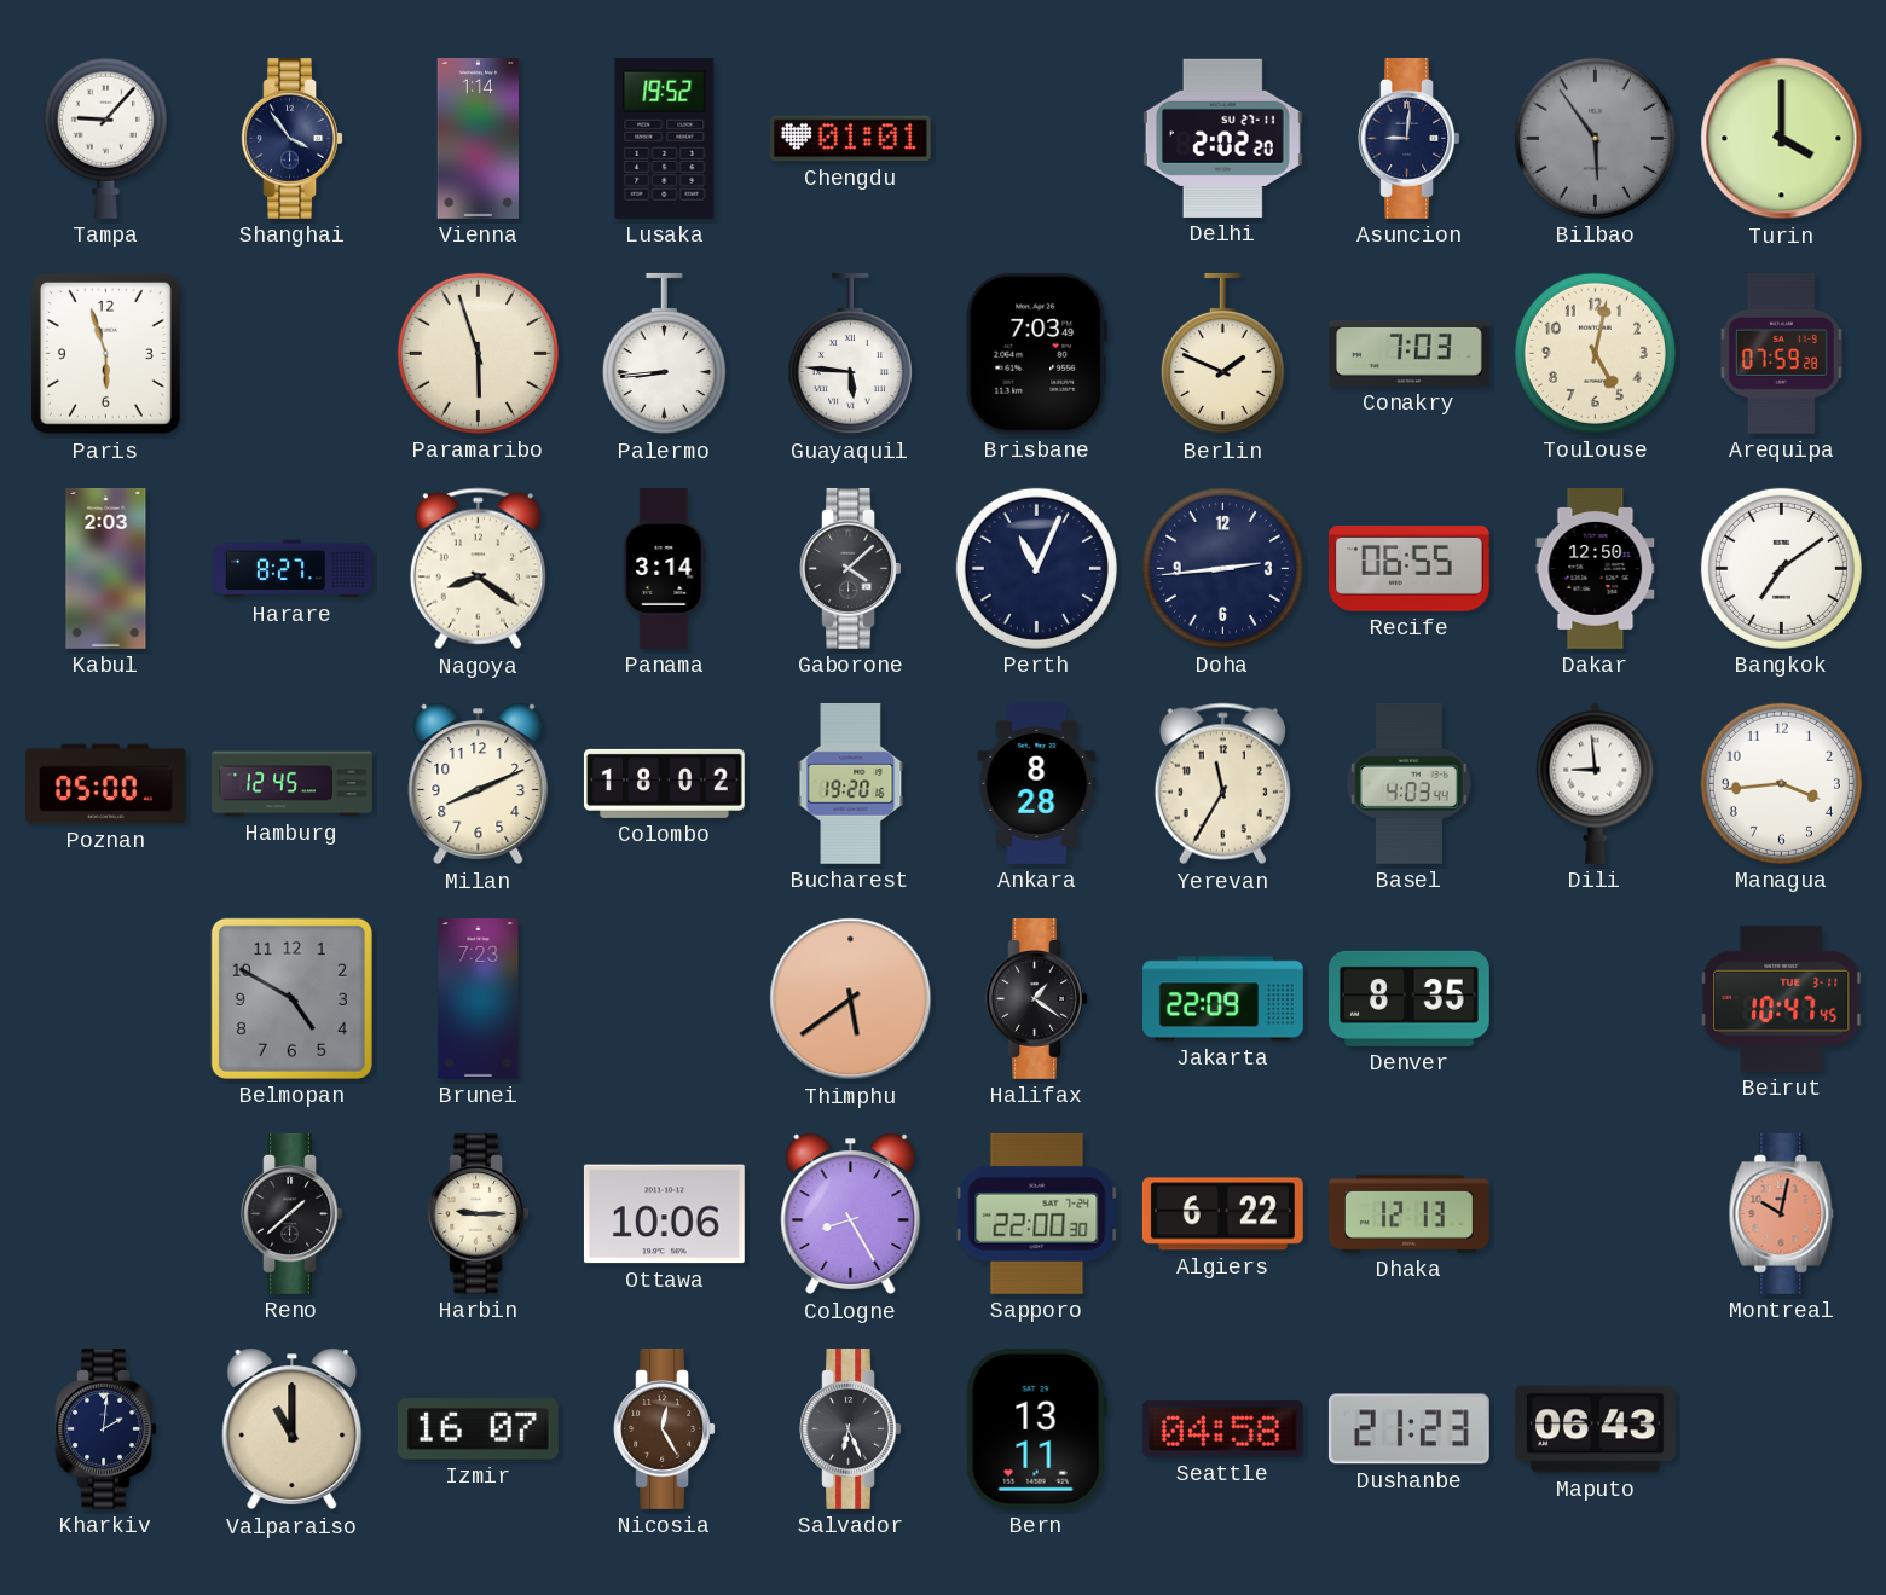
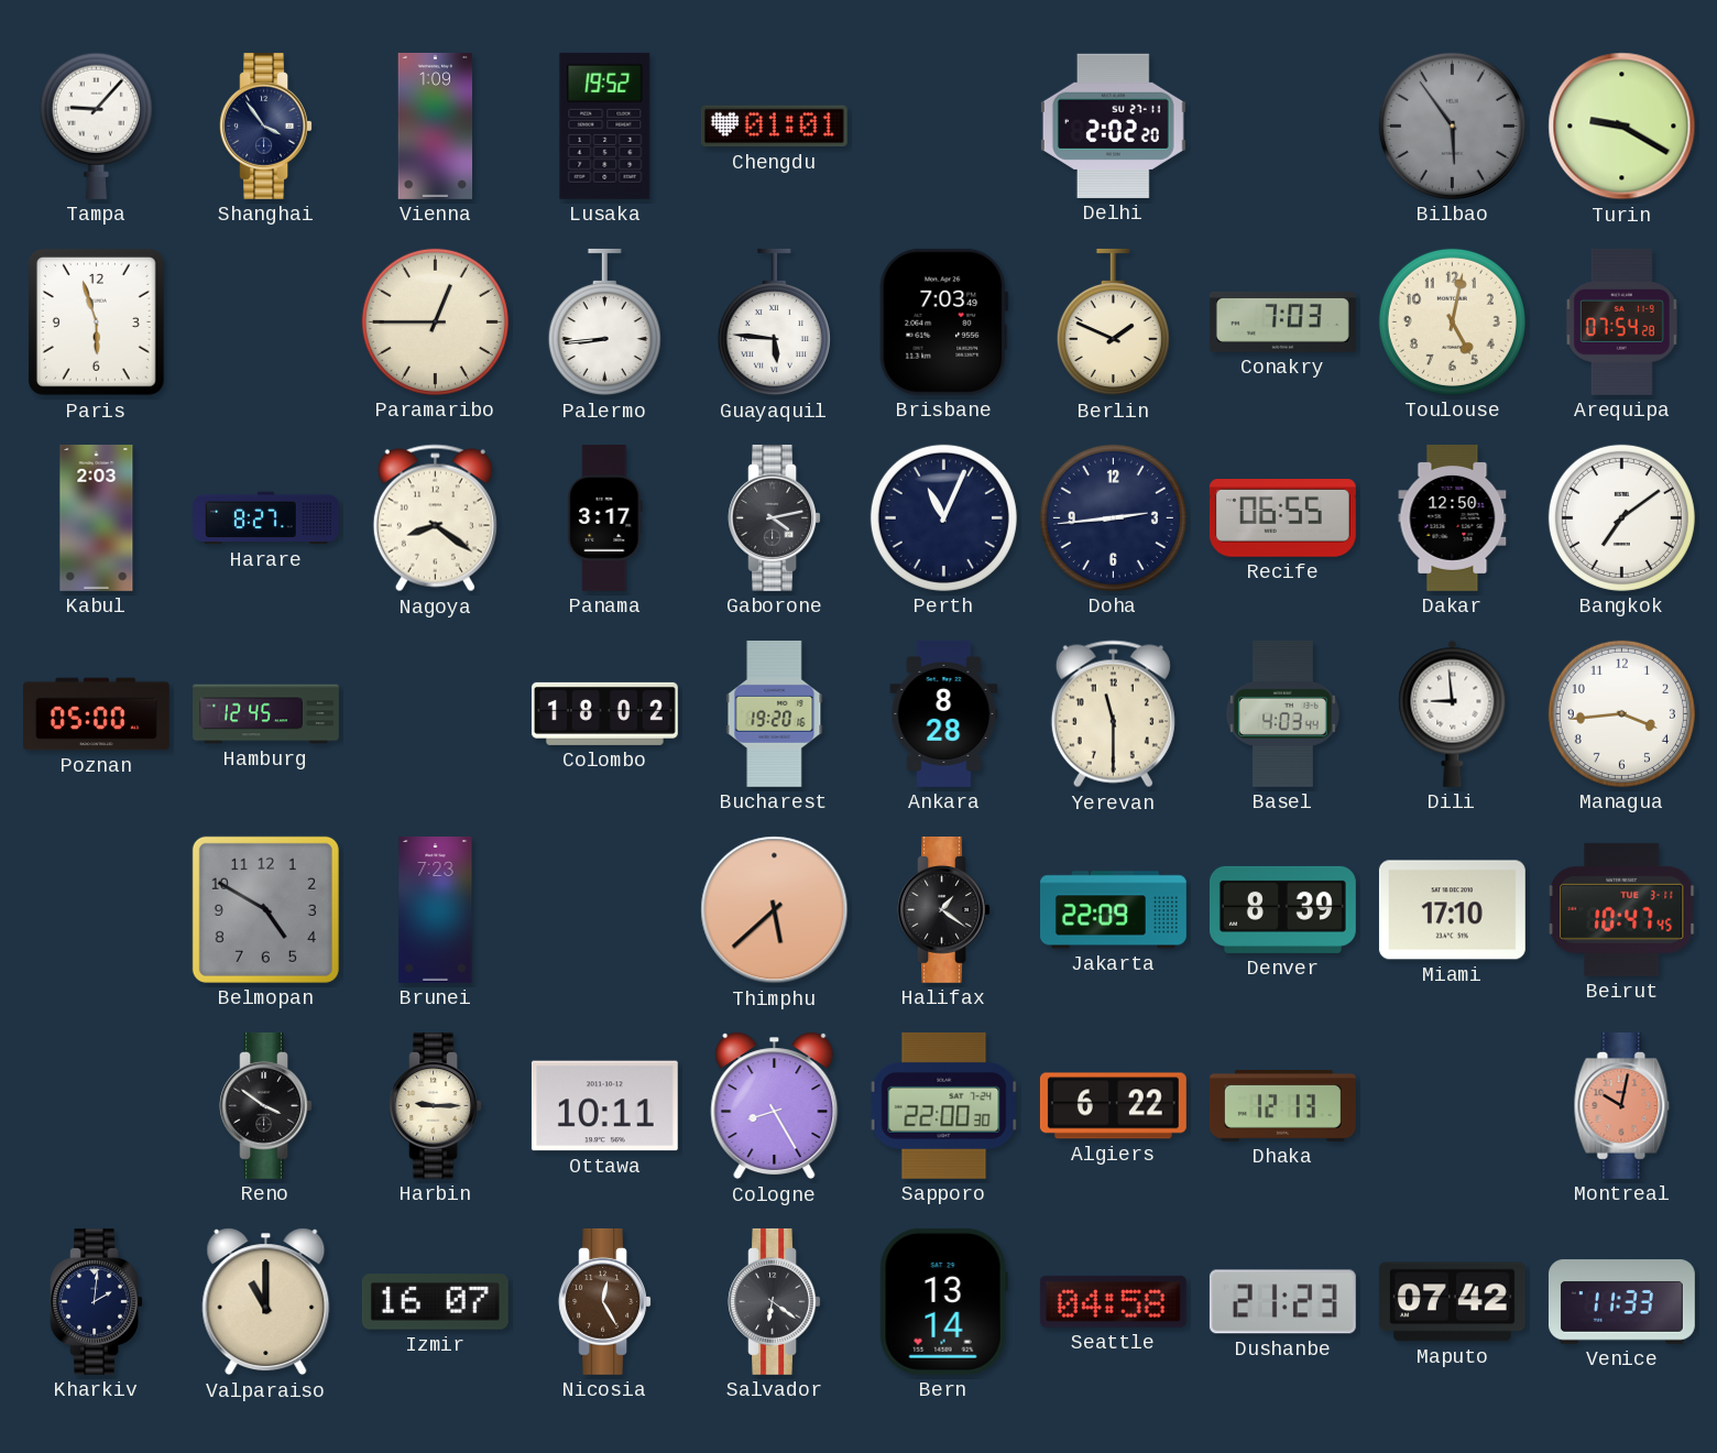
Vienna: 1:14 -> 1:09
Asuncion: 9:01 -> none
Turin: 4:00 -> 9:20
Paramaribo: 5:57 -> 12:45
Arequipa: 07:59 -> 07:54
Panama: 3:14 -> 3:17
Gaborone: 4:08 -> 4:13
Milan: 8:11 -> none
Yerevan: 11:35 -> 11:30
Thimphu: 5:39 -> 5:38
Denver: 8:35 -> 8:39
Miami: none -> 17:10
Reno: 1:38 -> 3:51
Ottawa: 10:06 -> 10:11
Salvador: 6:26 -> 6:21
Bern: 13:11 -> 13:14
Maputo: 06:43 -> 07:42
Venice: none -> 11:33
